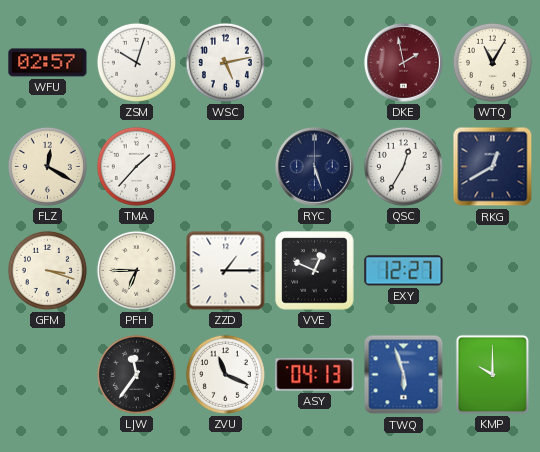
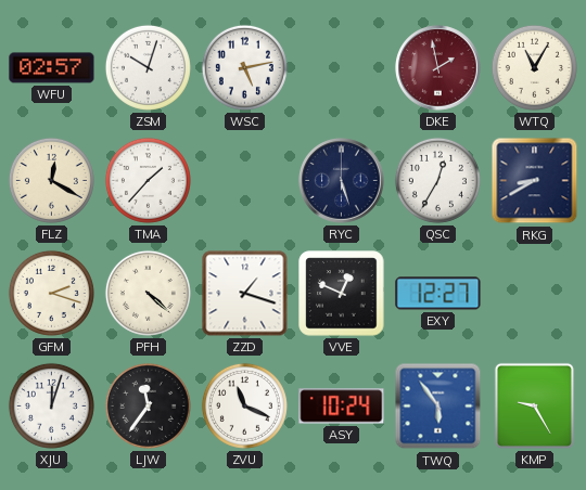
RKG: 12:40 -> 8:40
GFM: 3:18 -> 2:18
PFH: 6:45 -> 4:22
ZZD: 1:15 -> 1:18
XJU: none -> 12:03
ASY: 04:13 -> 10:24
TWQ: 5:57 -> 5:54
KMP: 10:00 -> 9:25
